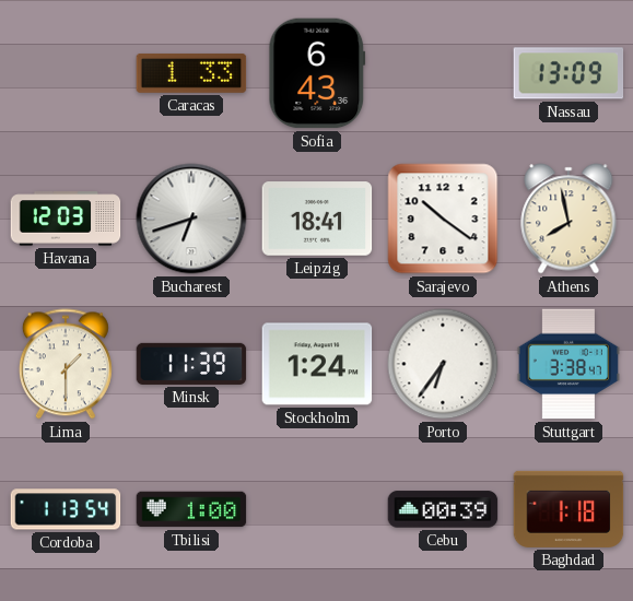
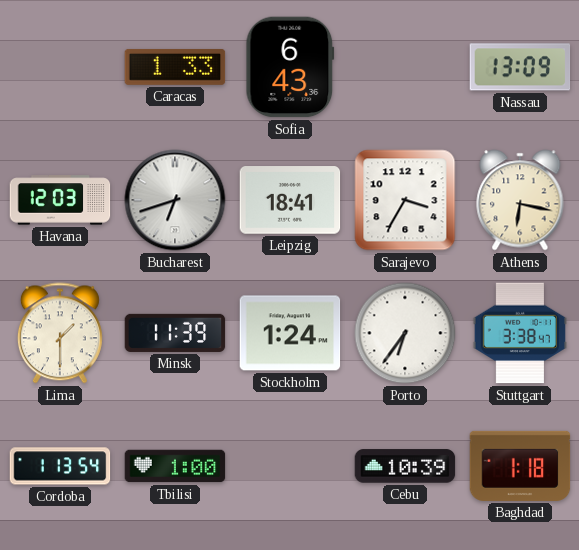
Sarajevo: 10:21 -> 3:35
Athens: 7:58 -> 6:17
Cebu: 00:39 -> 10:39
